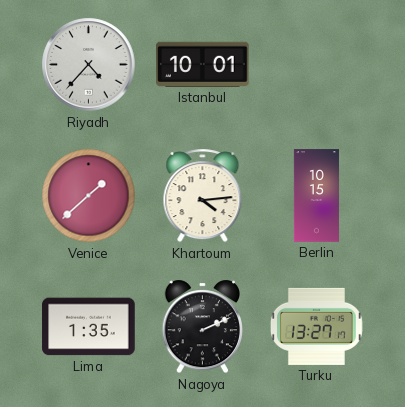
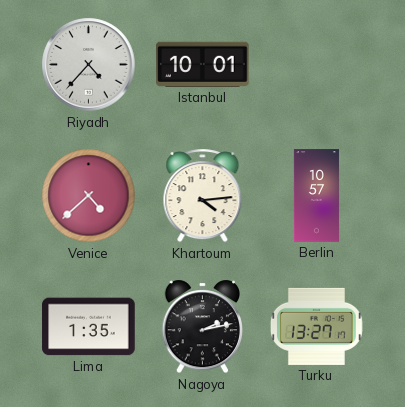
Venice: 1:38 -> 4:38
Berlin: 10:15 -> 10:57
Nagoya: 2:11 -> 2:13
